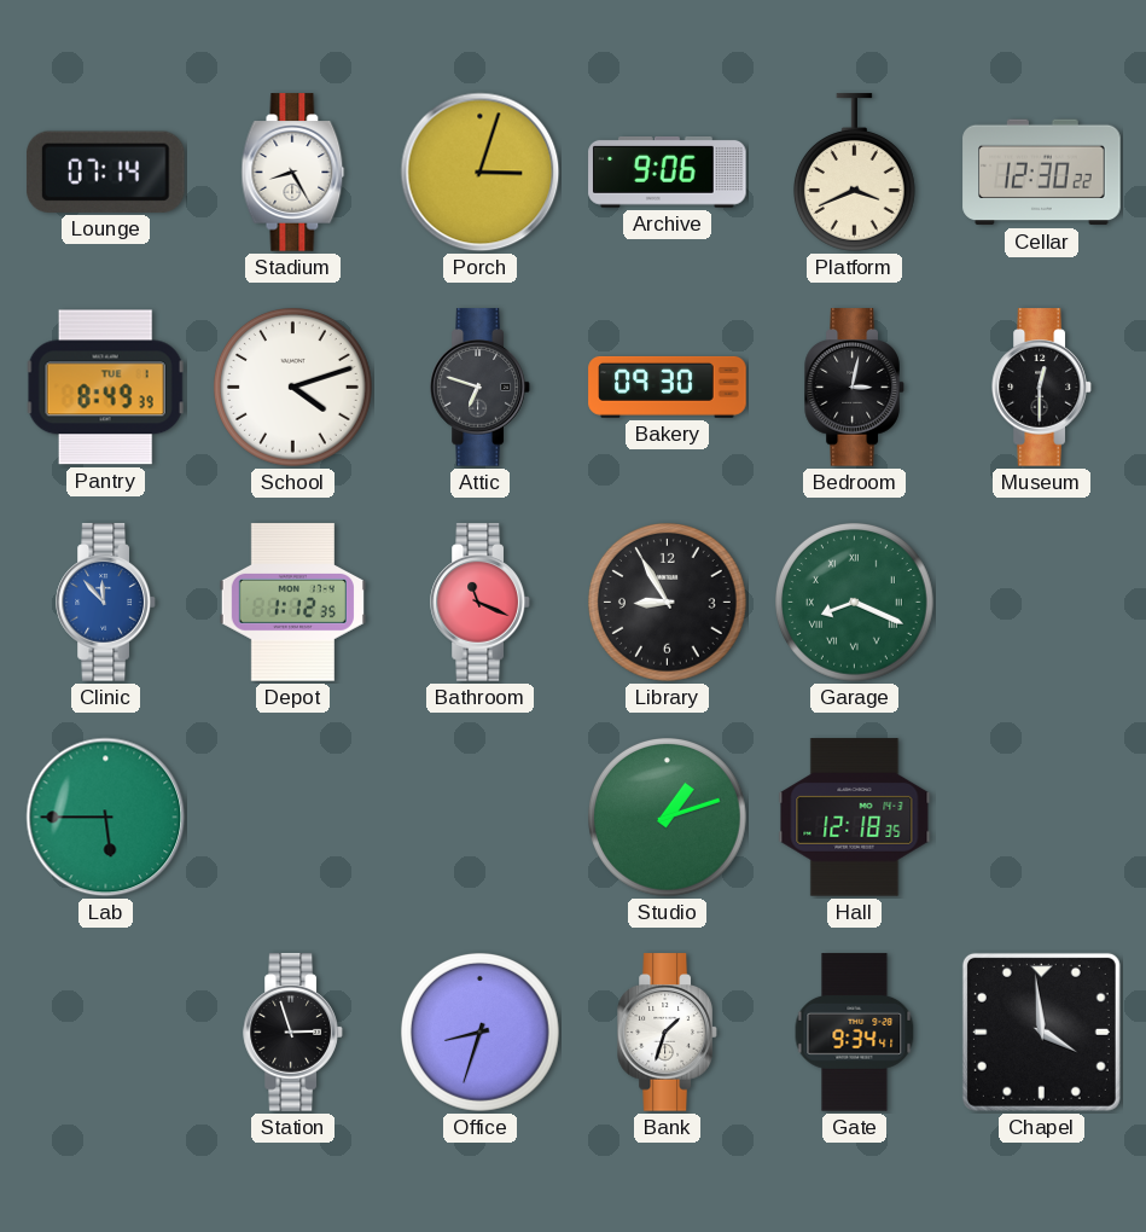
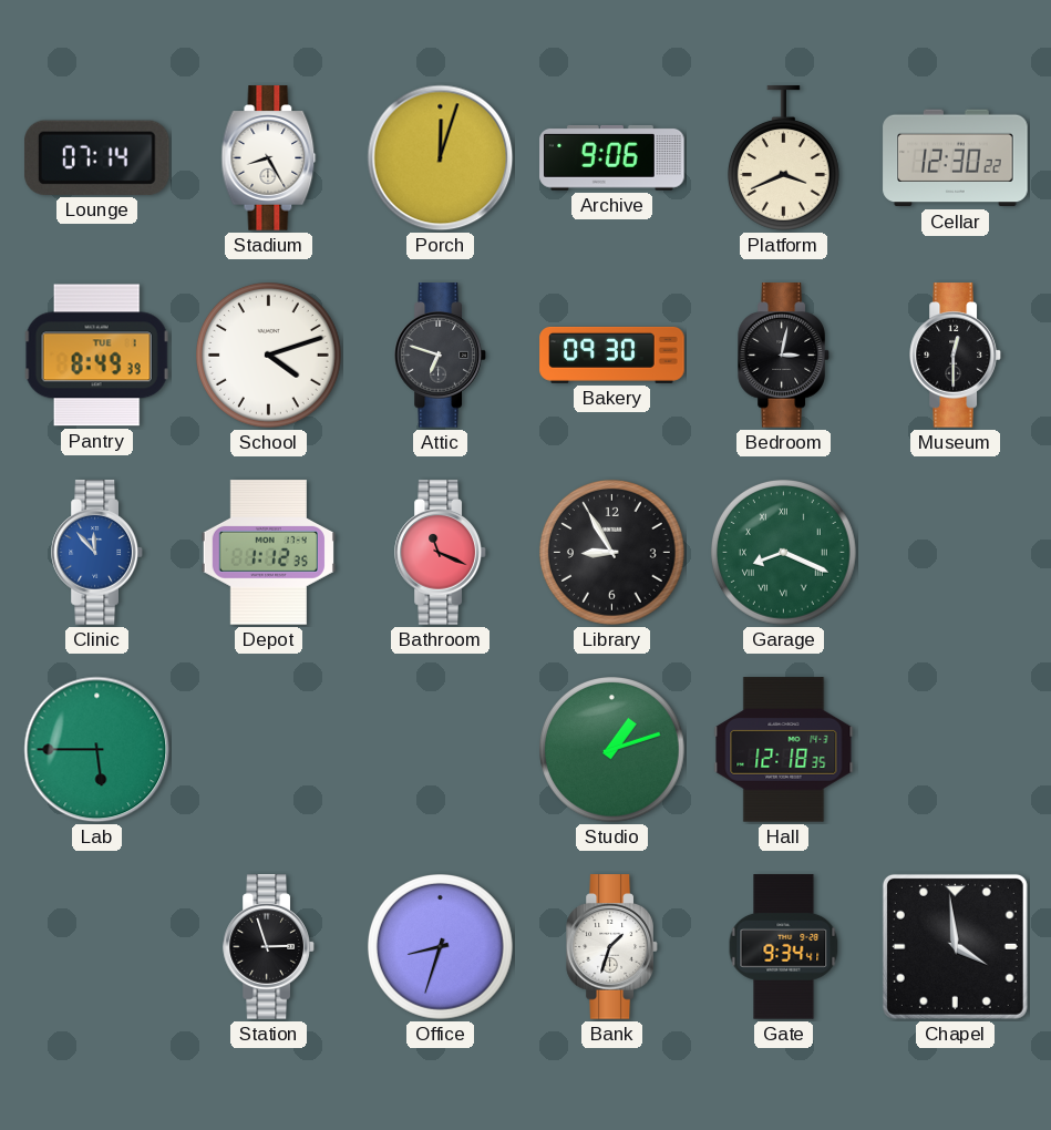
Porch: 3:03 -> 12:03
